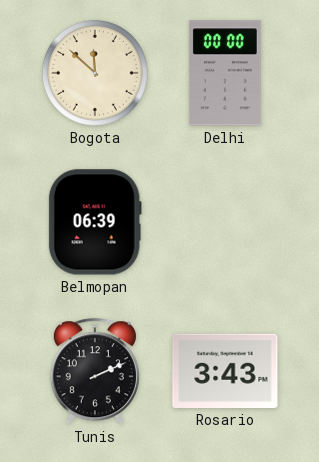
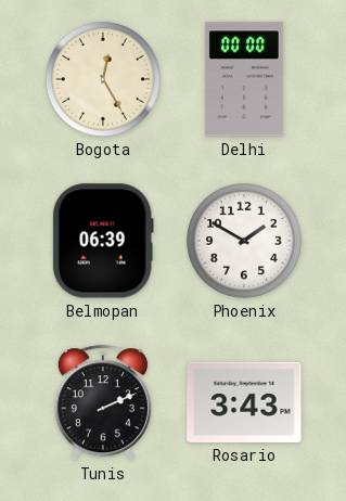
Bogota: 11:52 -> 12:25
Phoenix: none -> 1:50
